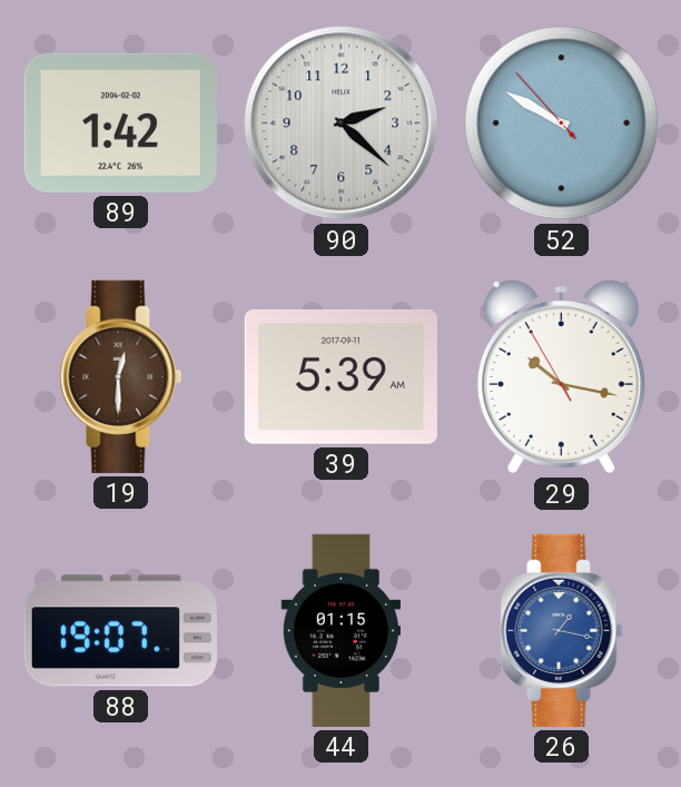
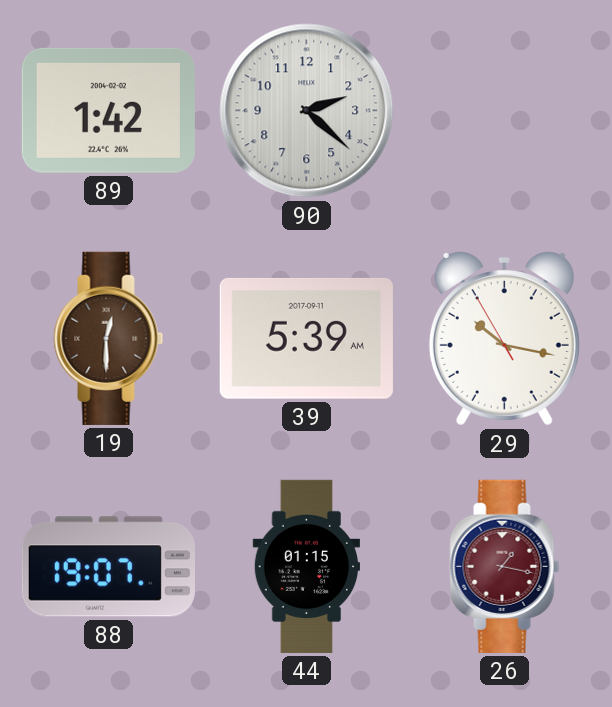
52: 9:49 -> none
26 dial: blue -> burgundy
